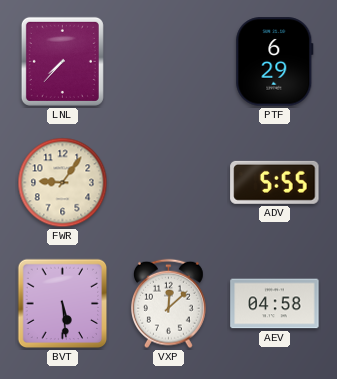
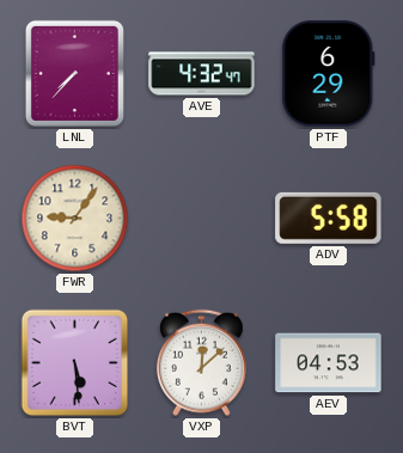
AVE: none -> 4:32
ADV: 5:55 -> 5:58
AEV: 04:58 -> 04:53
